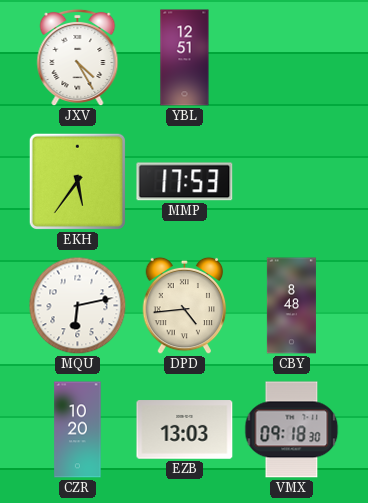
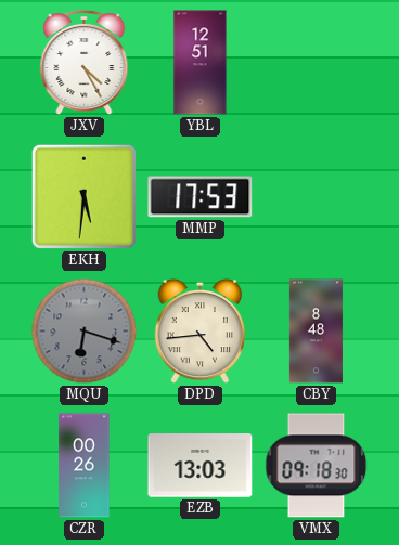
EKH: 5:36 -> 5:31
MQU: 6:13 -> 6:18
MQU dial: white -> grey
CZR: 10:20 -> 00:26
